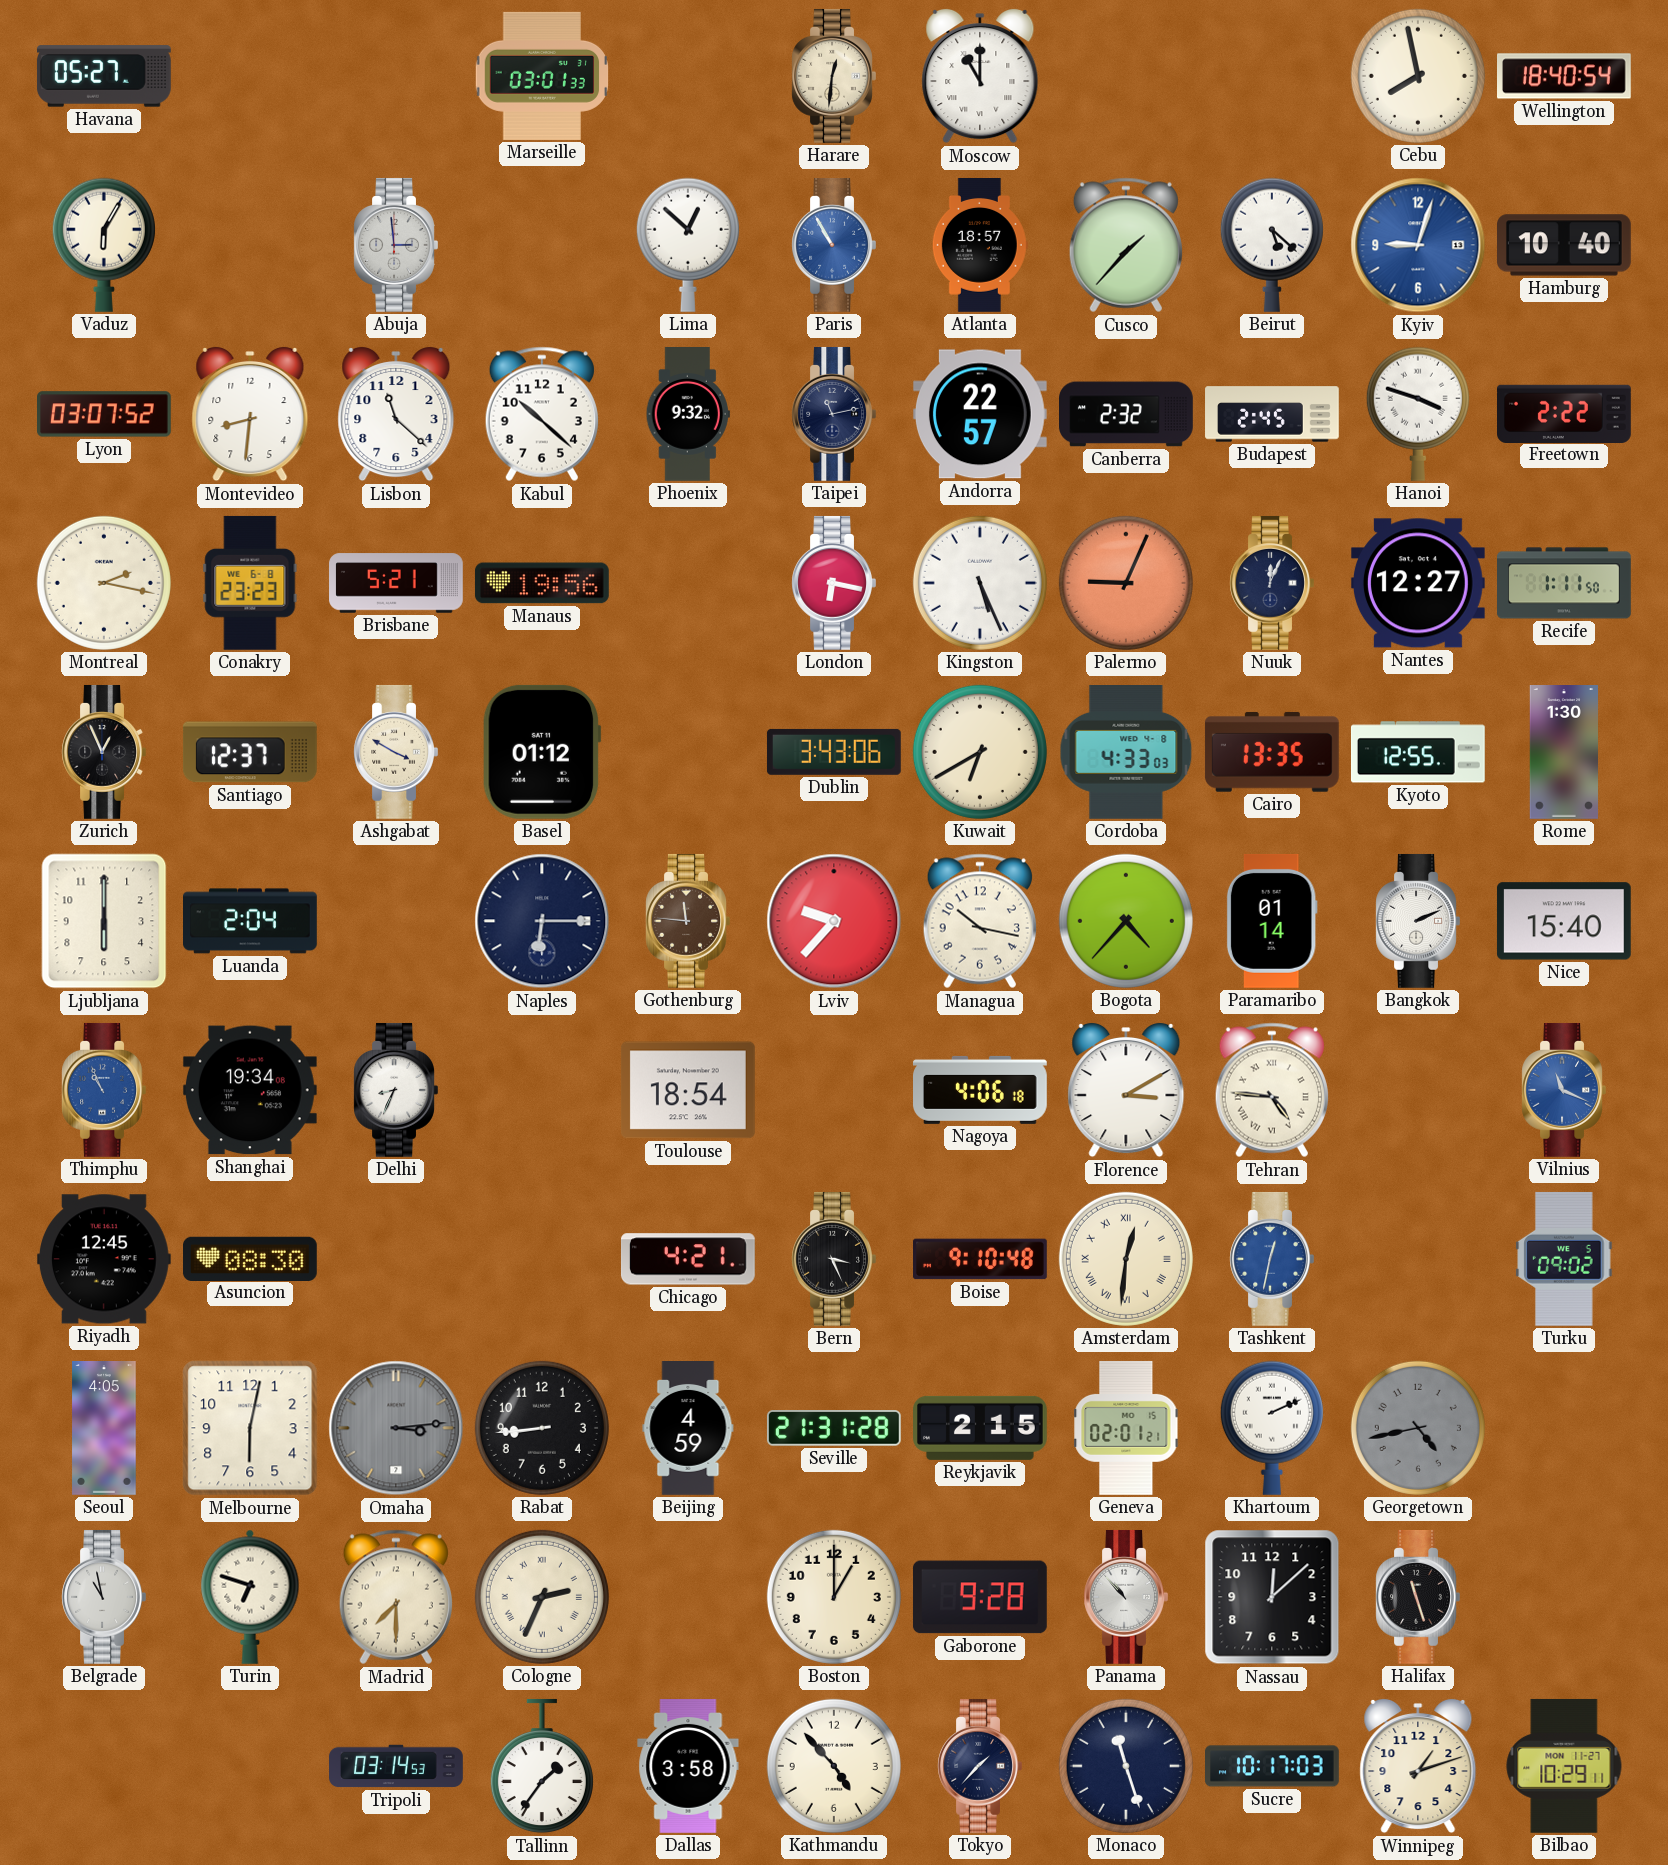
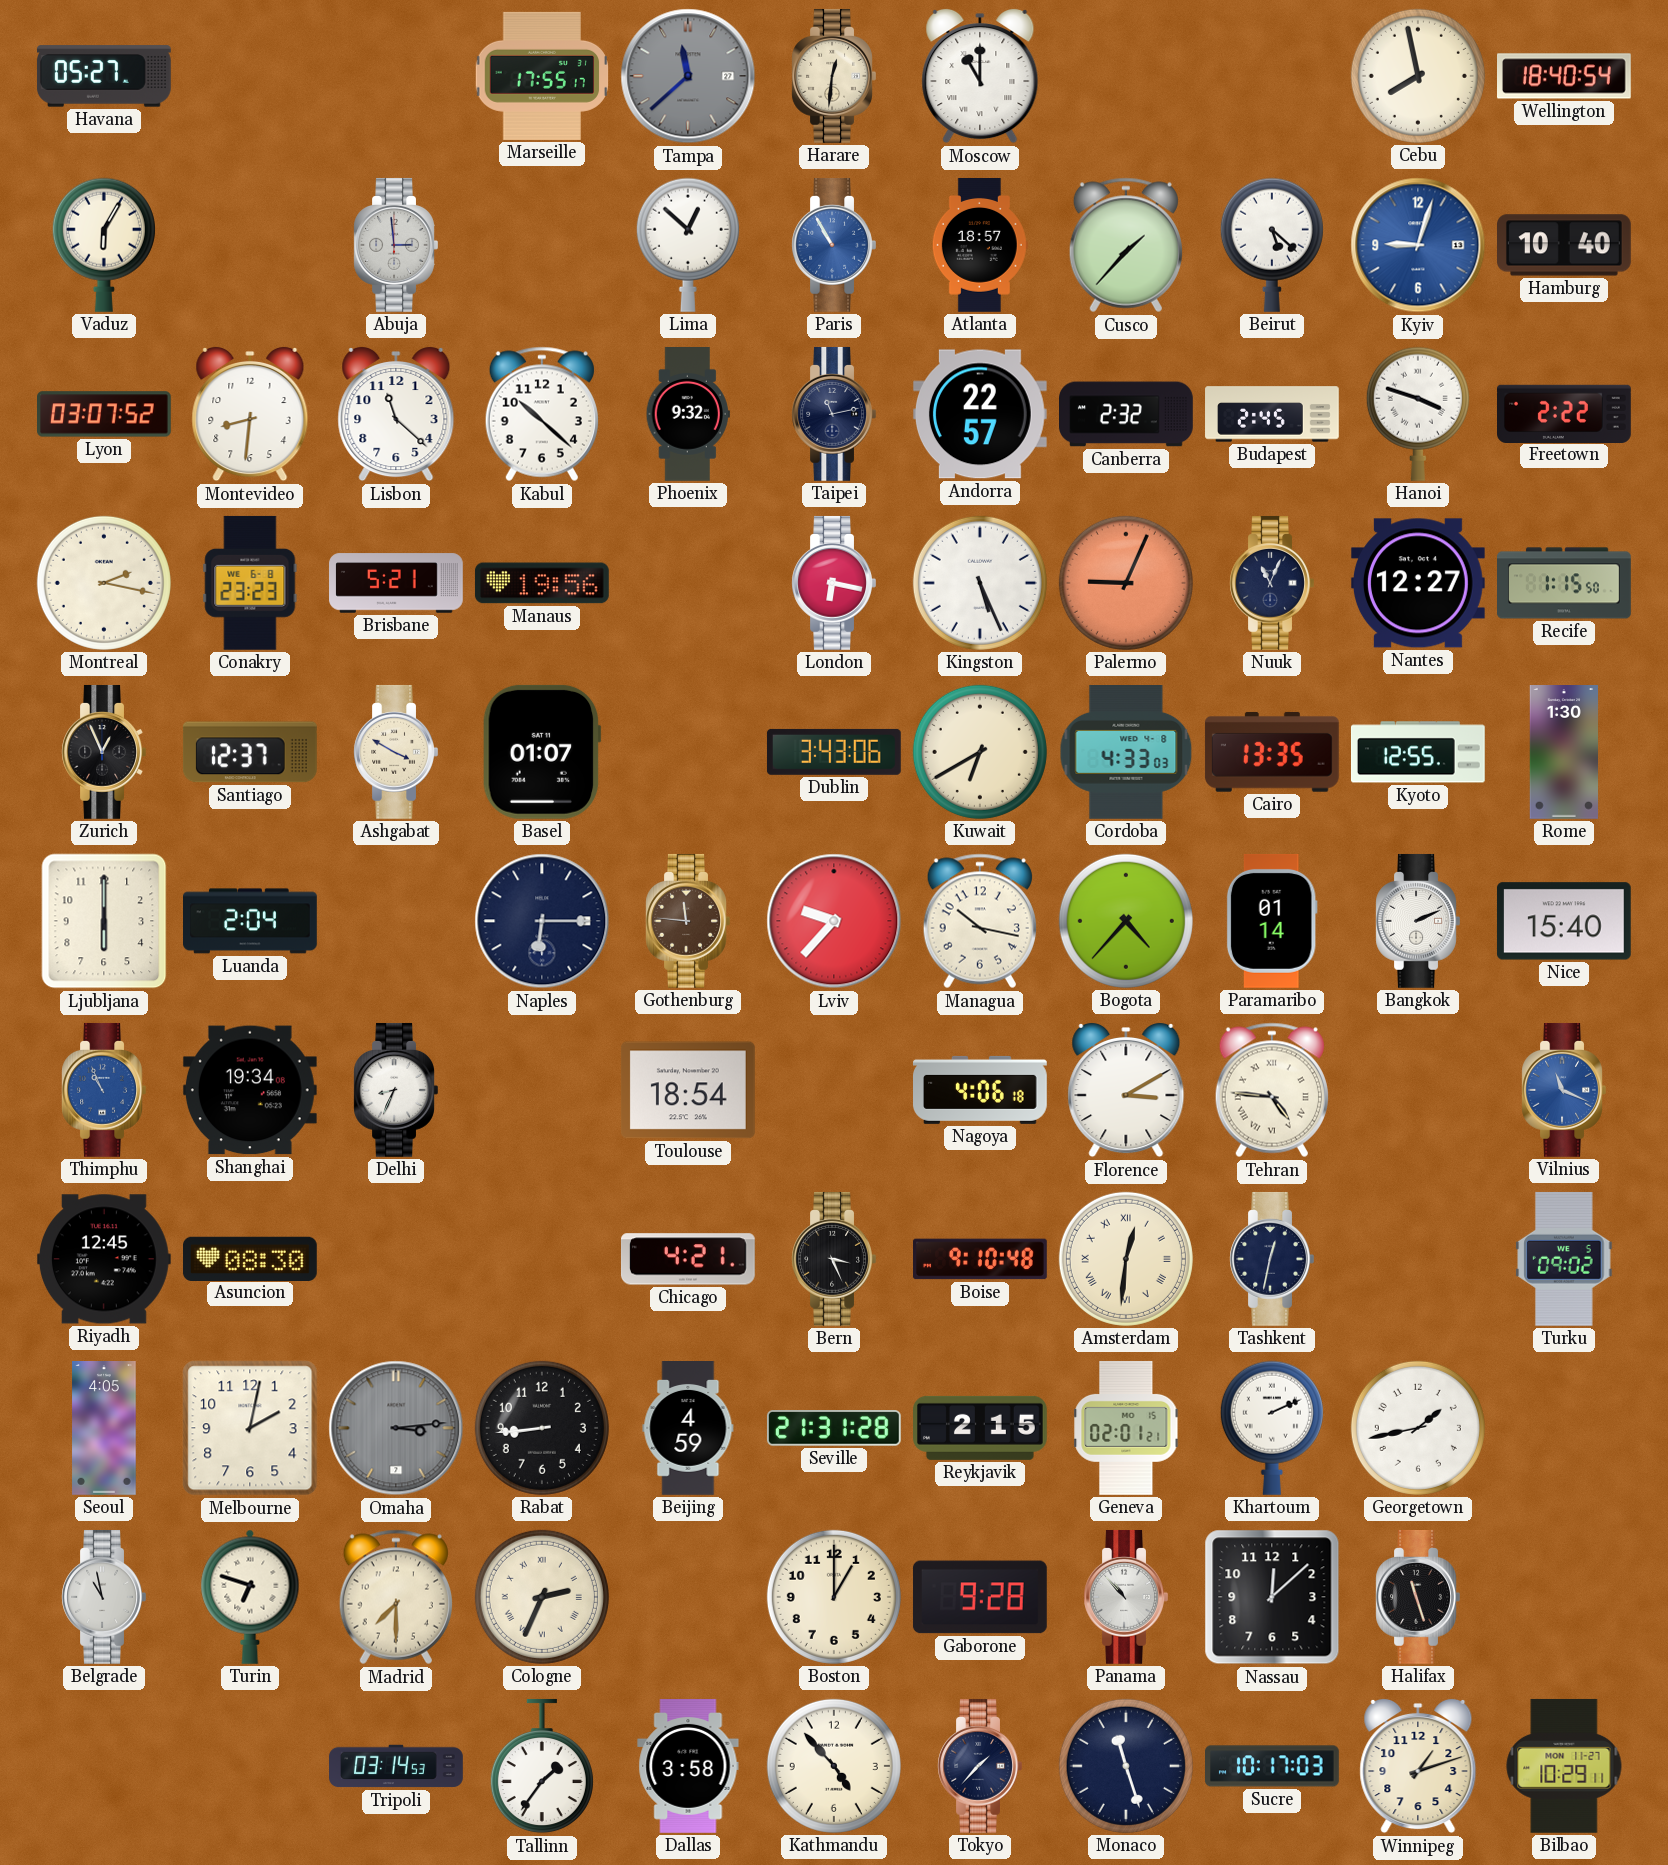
Marseille: 03:01 -> 17:55
Tampa: none -> 11:38
Nuuk: 12:04 -> 11:04
Recife: 1:11 -> 1:15
Basel: 01:12 -> 01:07
Tashkent dial: blue -> navy
Melbourne: 6:02 -> 2:02
Georgetown: 4:43 -> 1:43
Georgetown dial: grey -> white
